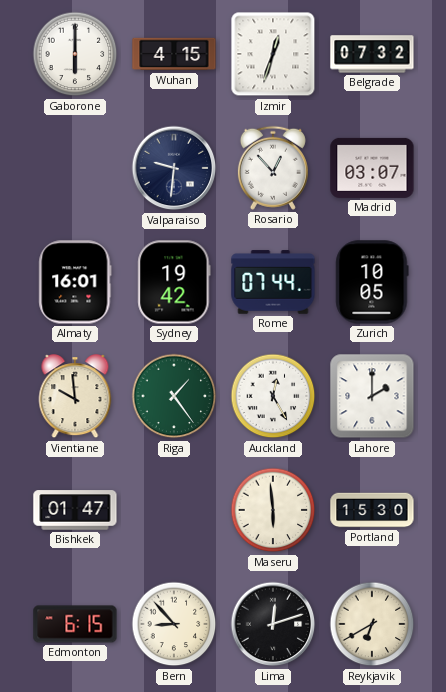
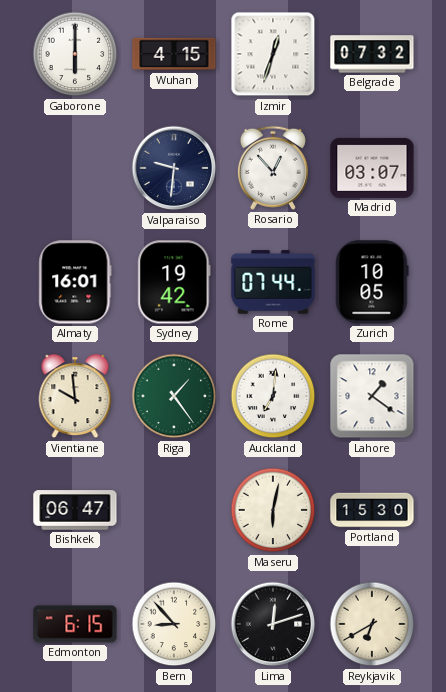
Auckland: 12:25 -> 7:01
Lahore: 2:00 -> 1:21
Bishkek: 01:47 -> 06:47
Maseru: 5:59 -> 6:02
